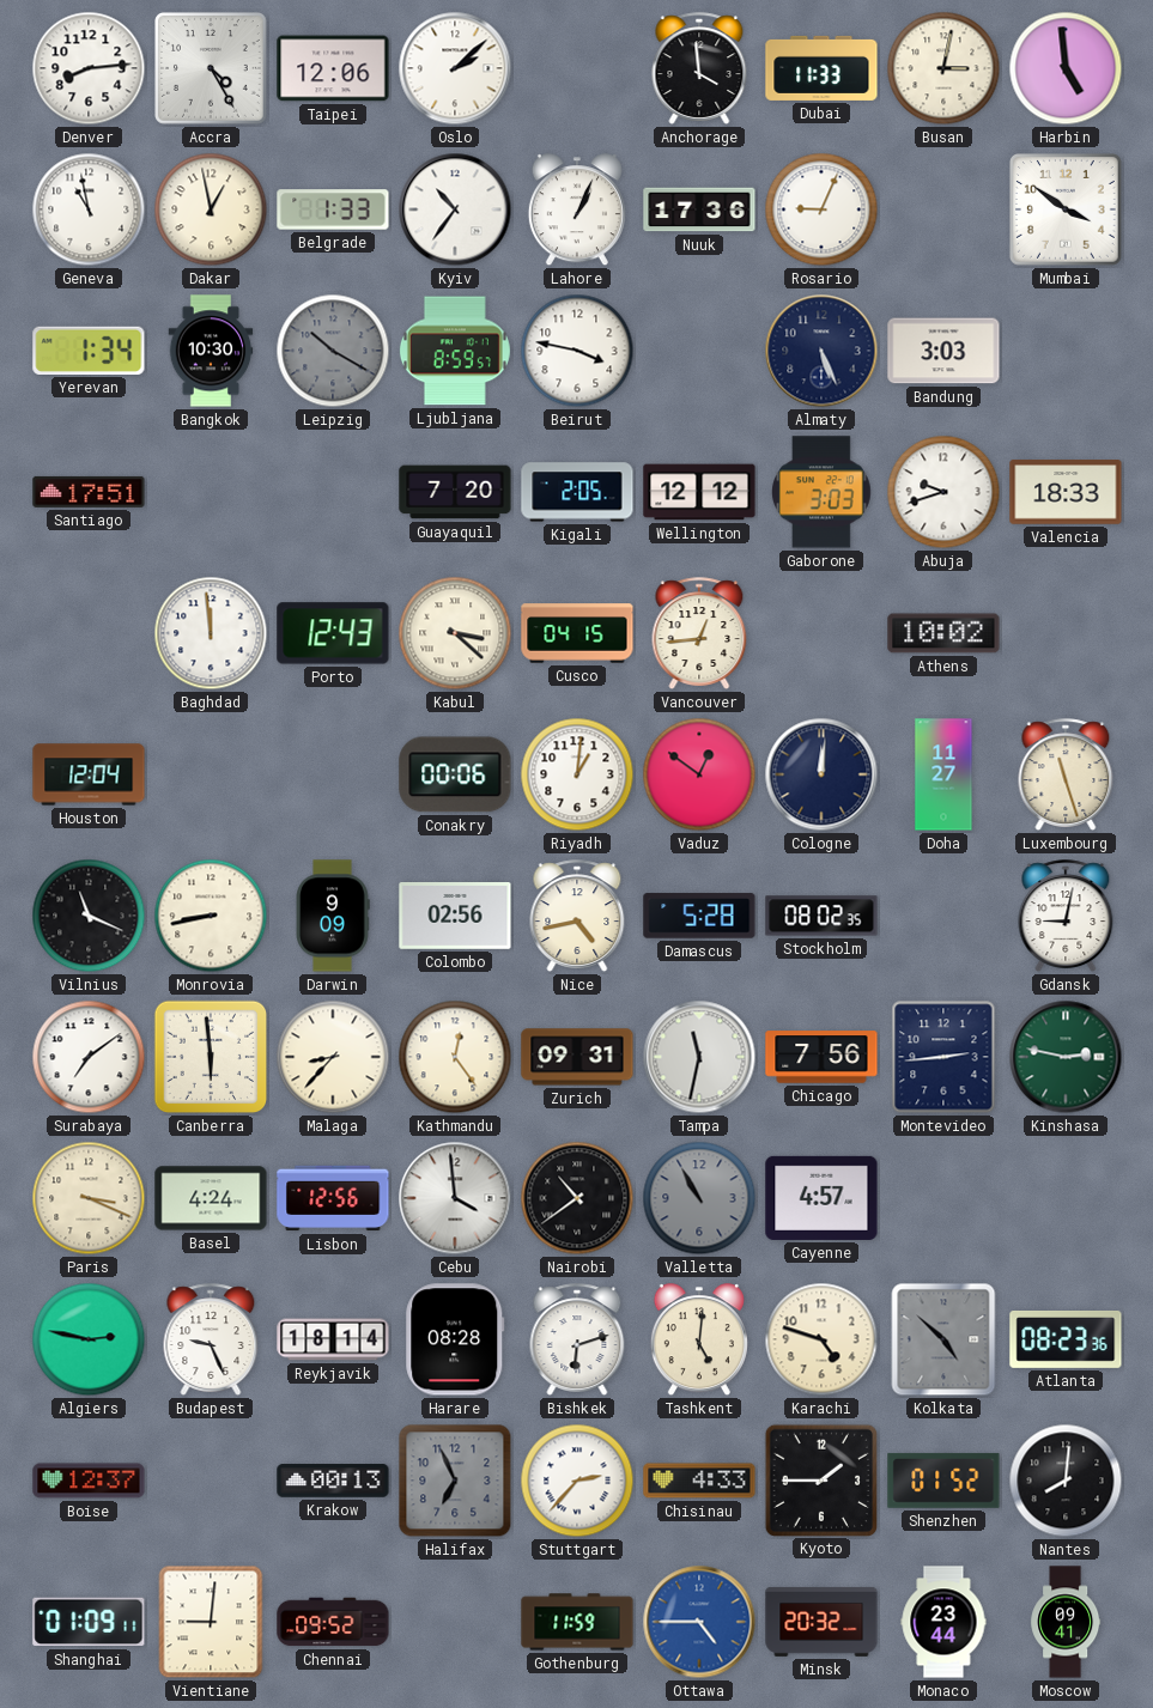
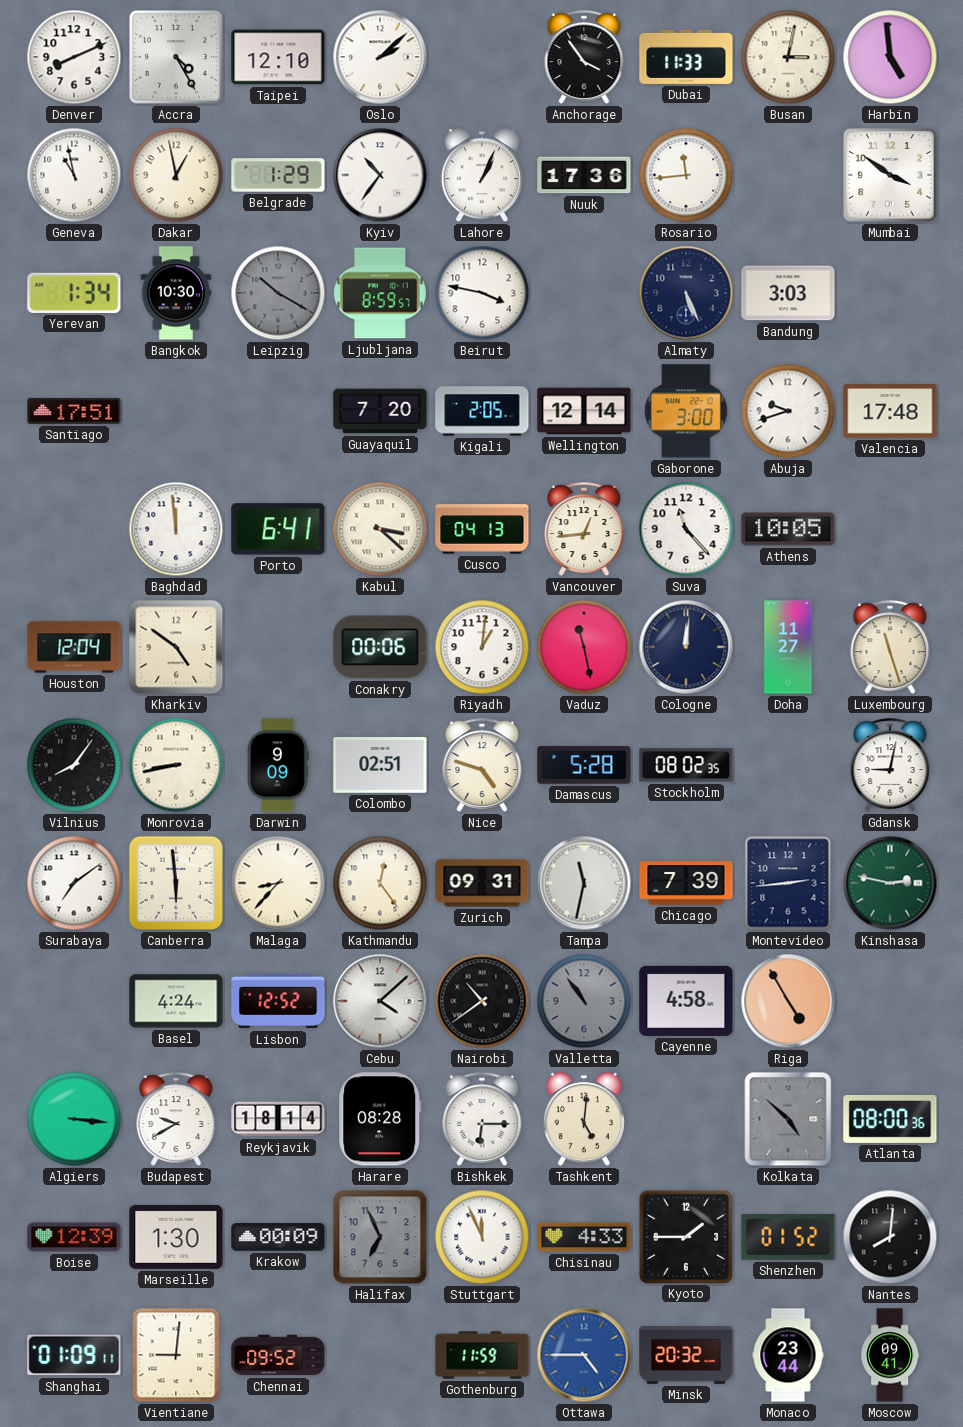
Denver: 8:14 -> 8:11
Taipei: 12:06 -> 12:10
Anchorage: 3:59 -> 3:54
Belgrade: 1:33 -> 1:29
Rosario: 9:04 -> 11:44
Wellington: 12:12 -> 12:14
Gaborone: 3:03 -> 3:00
Valencia: 18:33 -> 17:48
Porto: 12:43 -> 6:41
Cusco: 04:15 -> 04:13
Suva: none -> 11:23
Athens: 10:02 -> 10:05
Kharkiv: none -> 4:51
Vaduz: 12:51 -> 11:28
Vilnius: 11:19 -> 8:06
Colombo: 02:56 -> 02:51
Nice: 4:43 -> 4:48
Chicago: 7:56 -> 7:39
Paris: 3:19 -> none
Lisbon: 12:56 -> 12:52
Cebu: 3:59 -> 4:08
Valletta: 10:55 -> 10:54
Cayenne: 4:57 -> 4:58
Riga: none -> 4:55
Algiers: 2:47 -> 3:16
Budapest: 9:26 -> 9:40
Bishkek: 6:12 -> 6:15
Karachi: 4:48 -> none
Atlanta: 08:23 -> 08:00
Boise: 12:37 -> 12:39
Marseille: none -> 1:30
Krakow: 00:13 -> 00:09
Stuttgart: 2:37 -> 11:56
